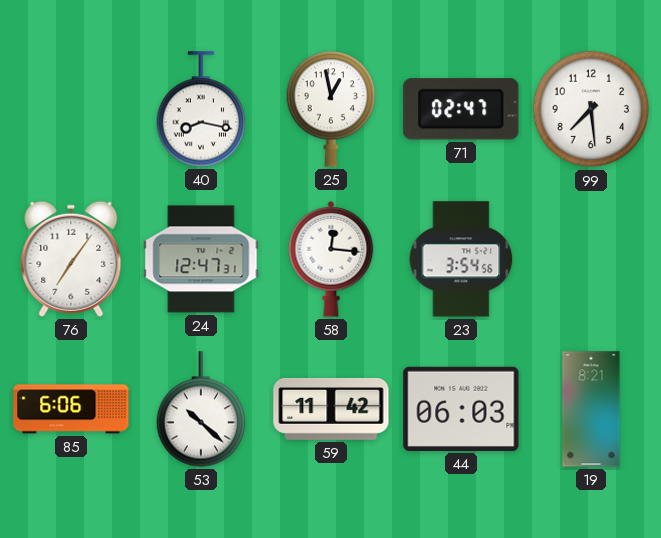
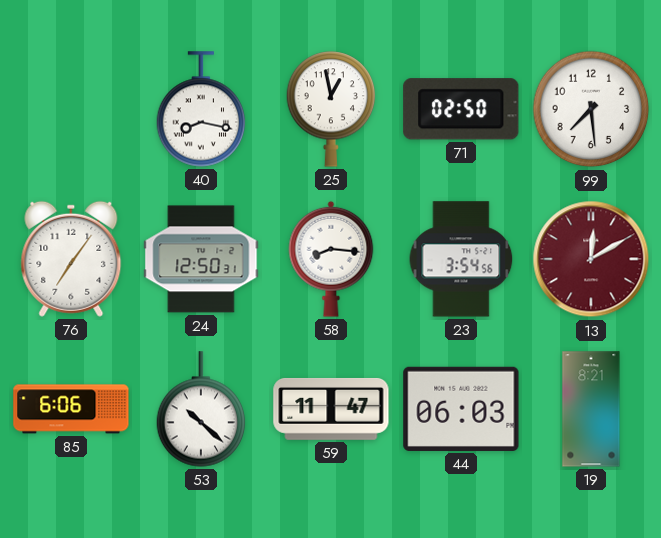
71: 02:47 -> 02:50
24: 12:47 -> 12:50
58: 12:16 -> 8:16
13: none -> 12:10
59: 11:42 -> 11:47
